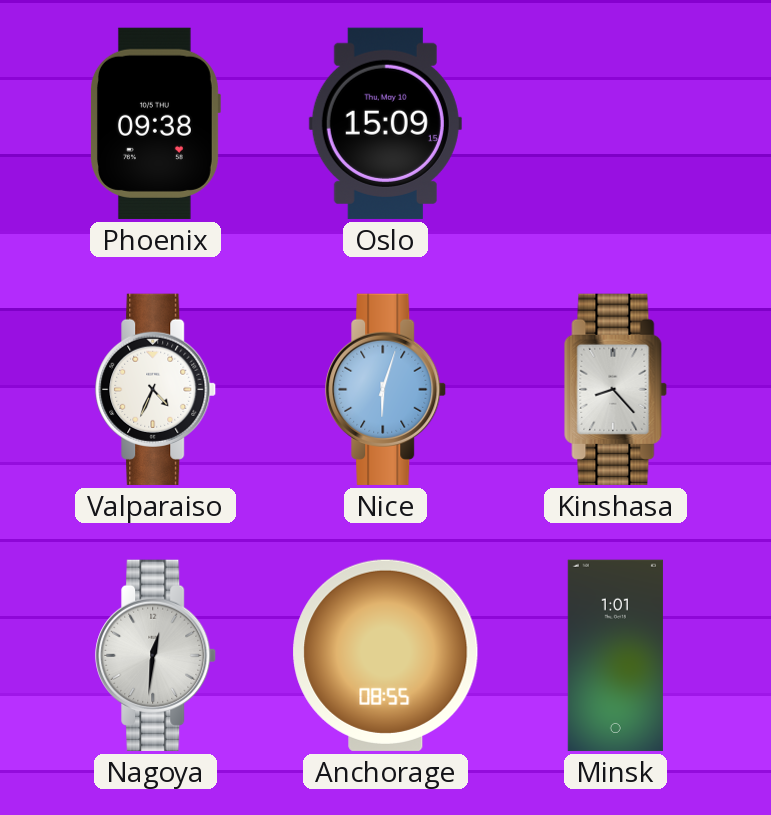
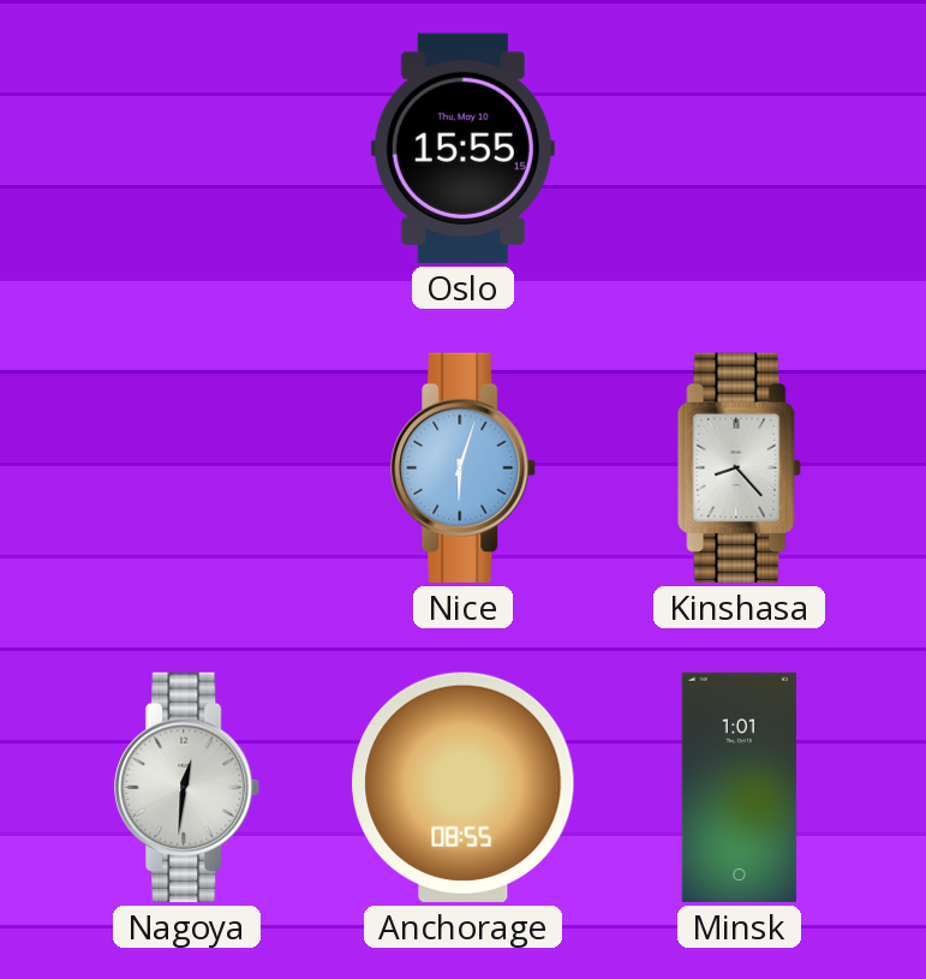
Phoenix: 09:38 -> none
Oslo: 15:09 -> 15:55
Valparaiso: 4:34 -> none
